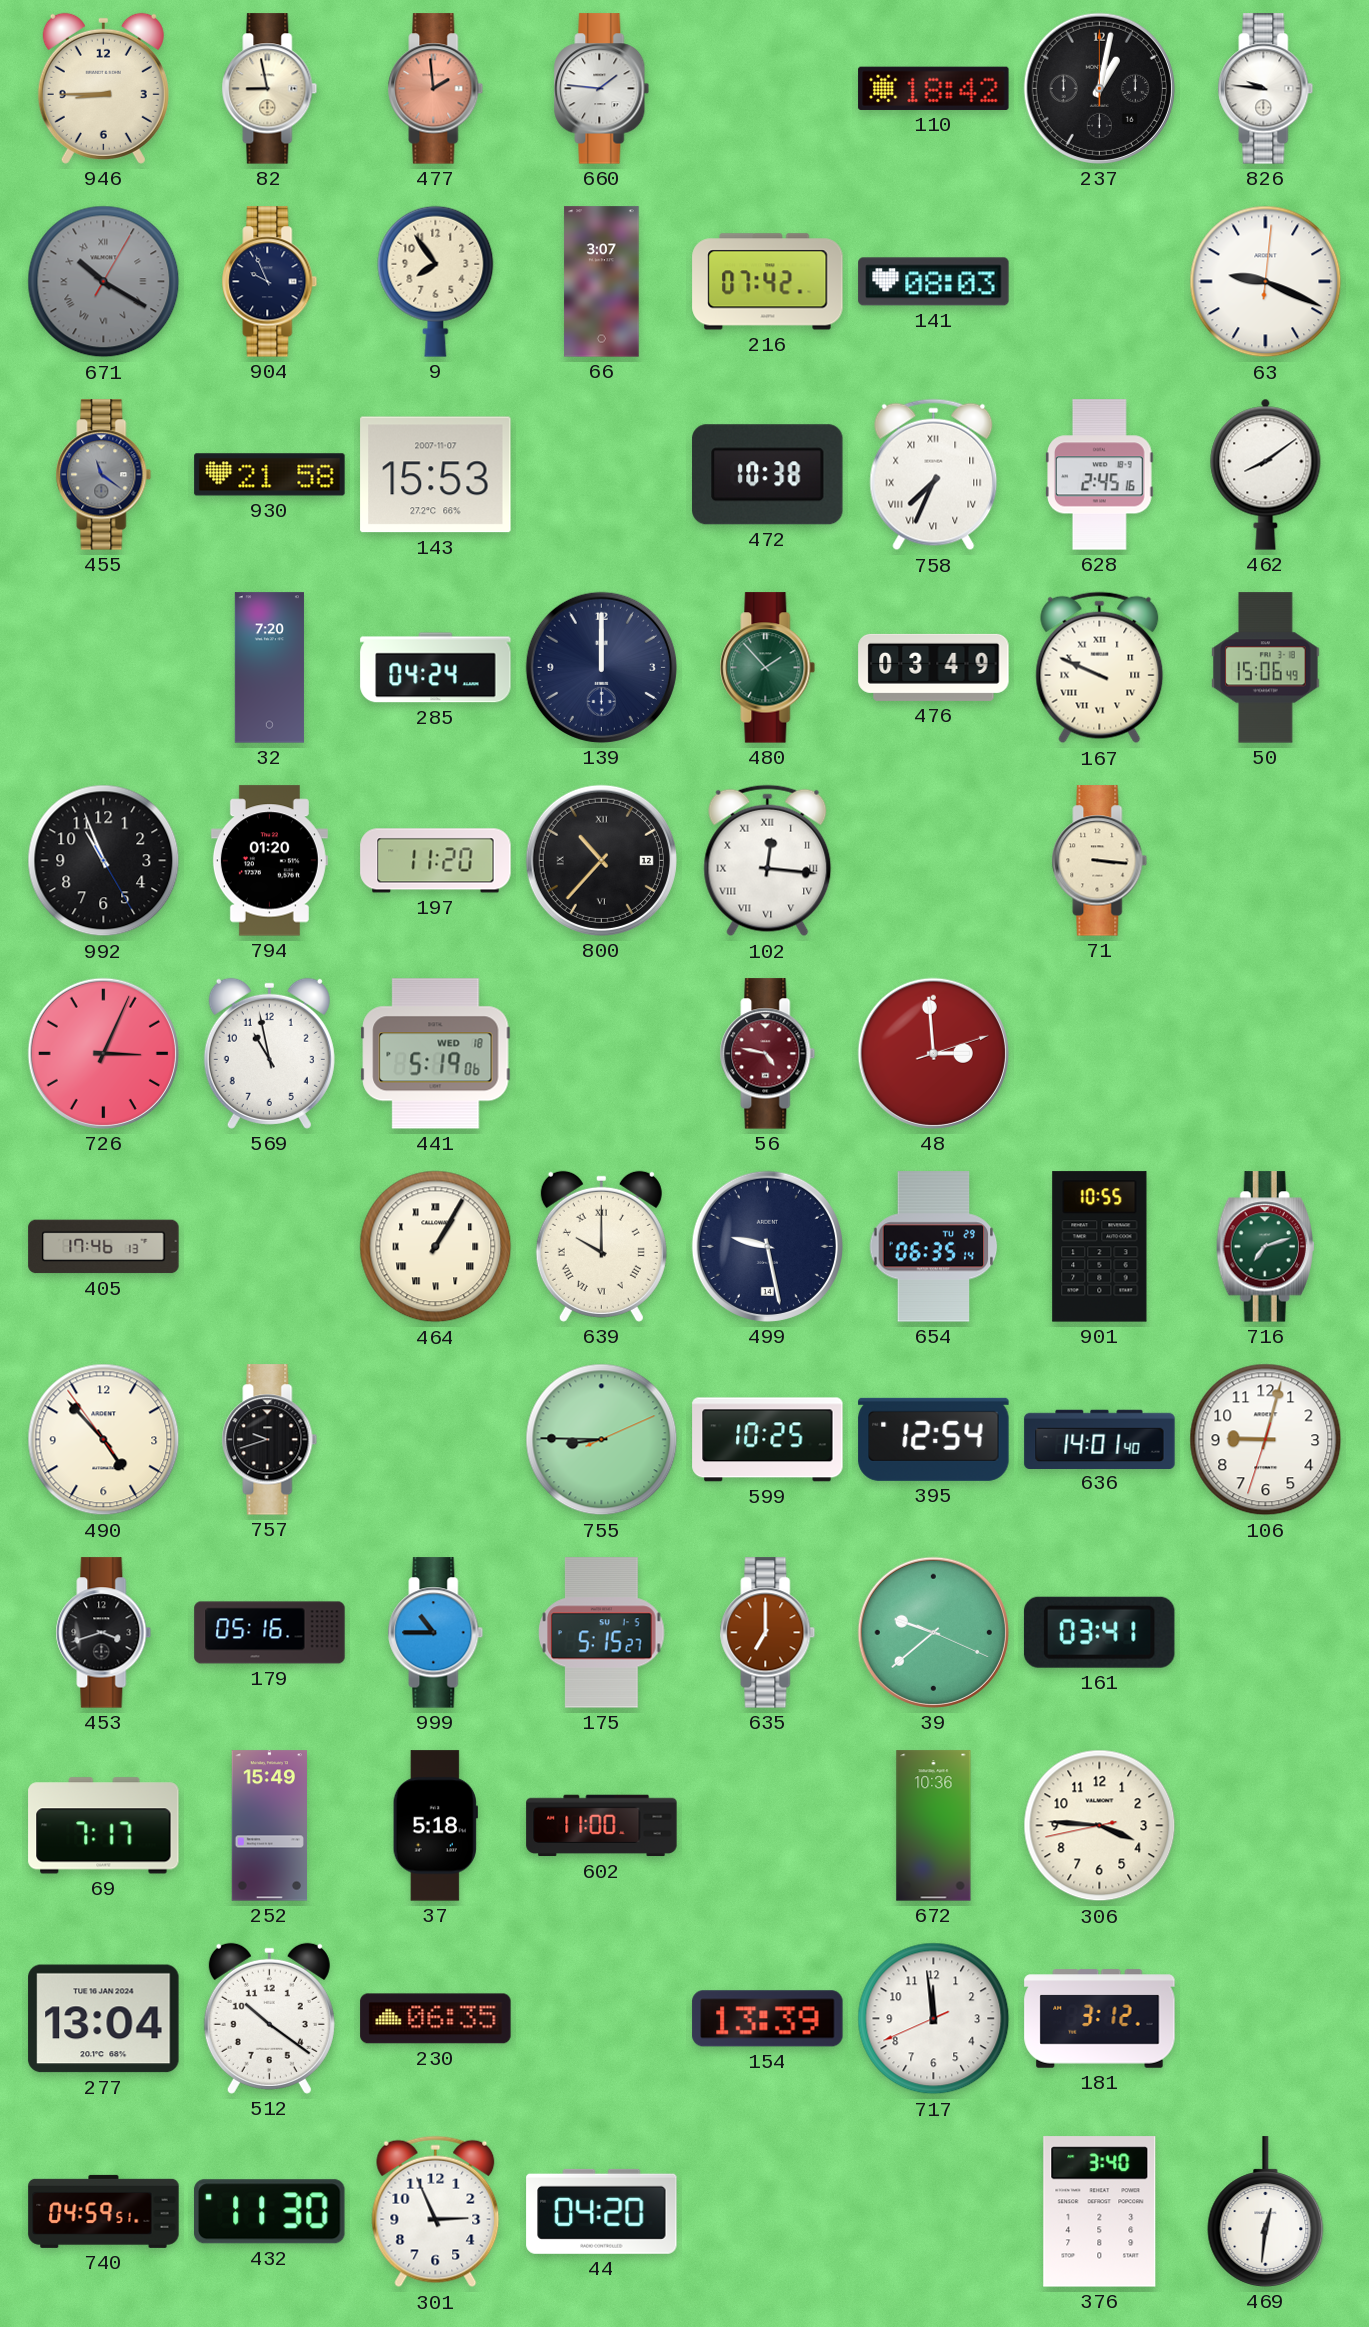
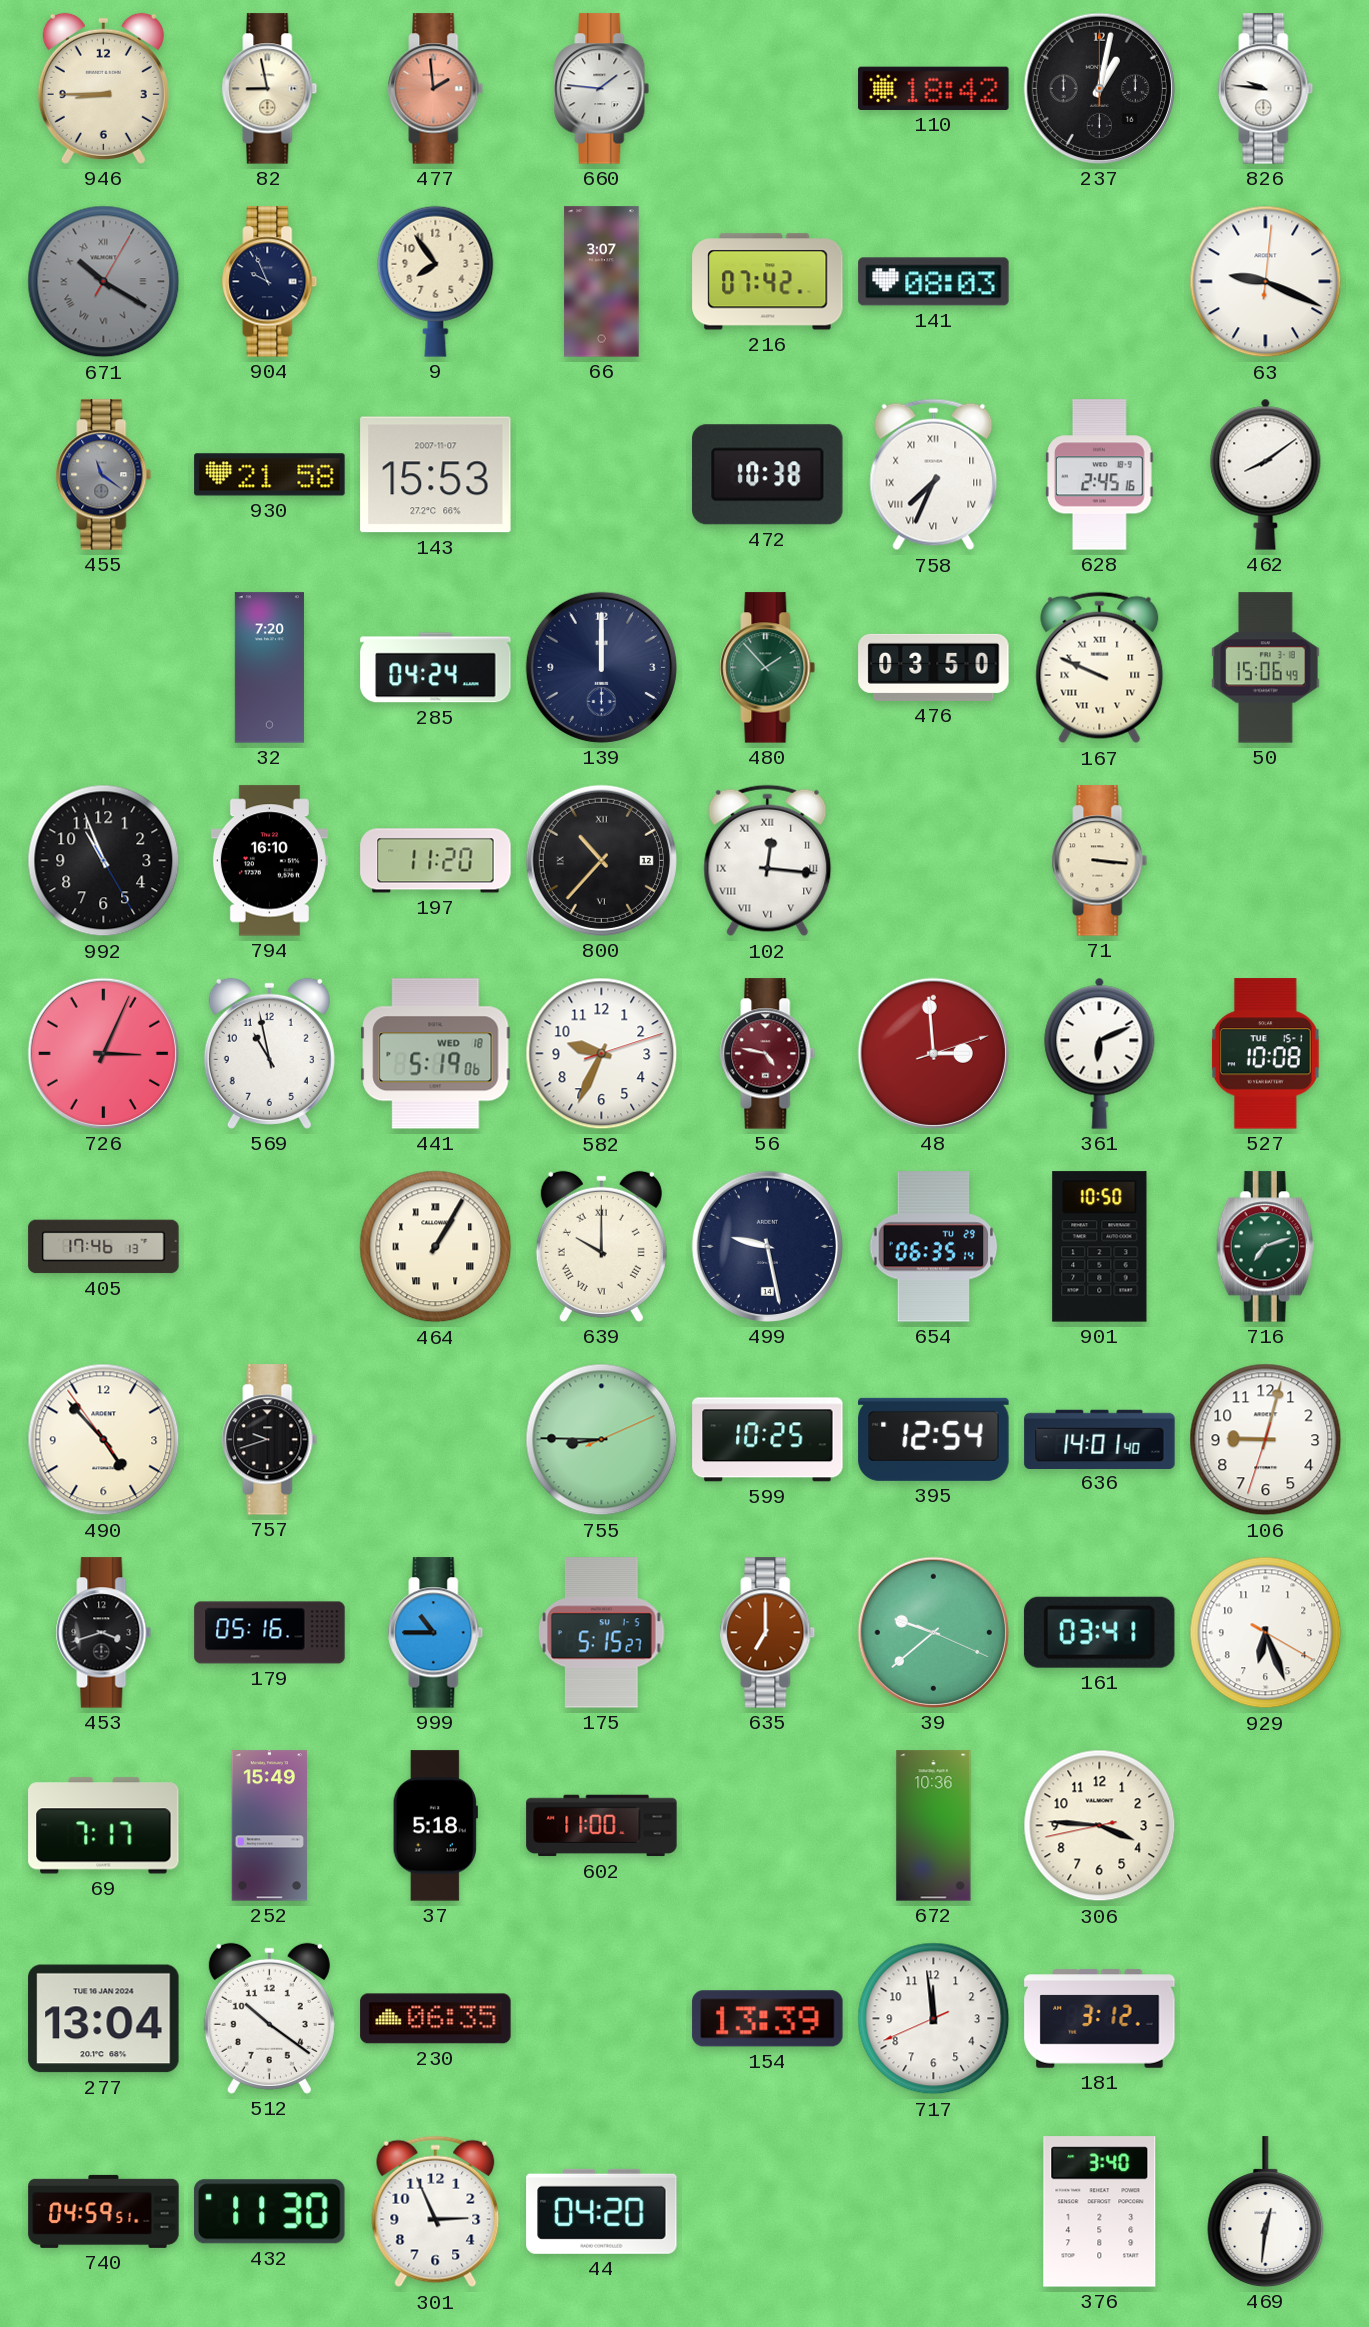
476: 03:49 -> 03:50
794: 01:20 -> 16:10
582: none -> 9:34
361: none -> 6:11
527: none -> 10:08
901: 10:55 -> 10:50
929: none -> 6:26
